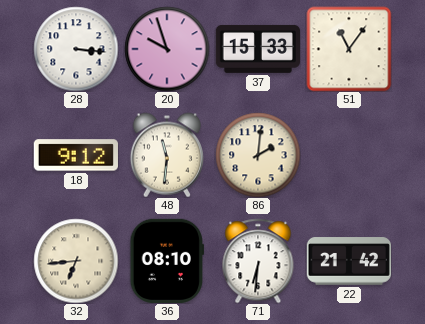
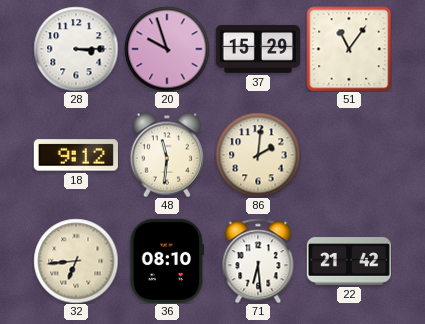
28: 3:16 -> 3:15
37: 15:33 -> 15:29
71: 6:31 -> 6:29
